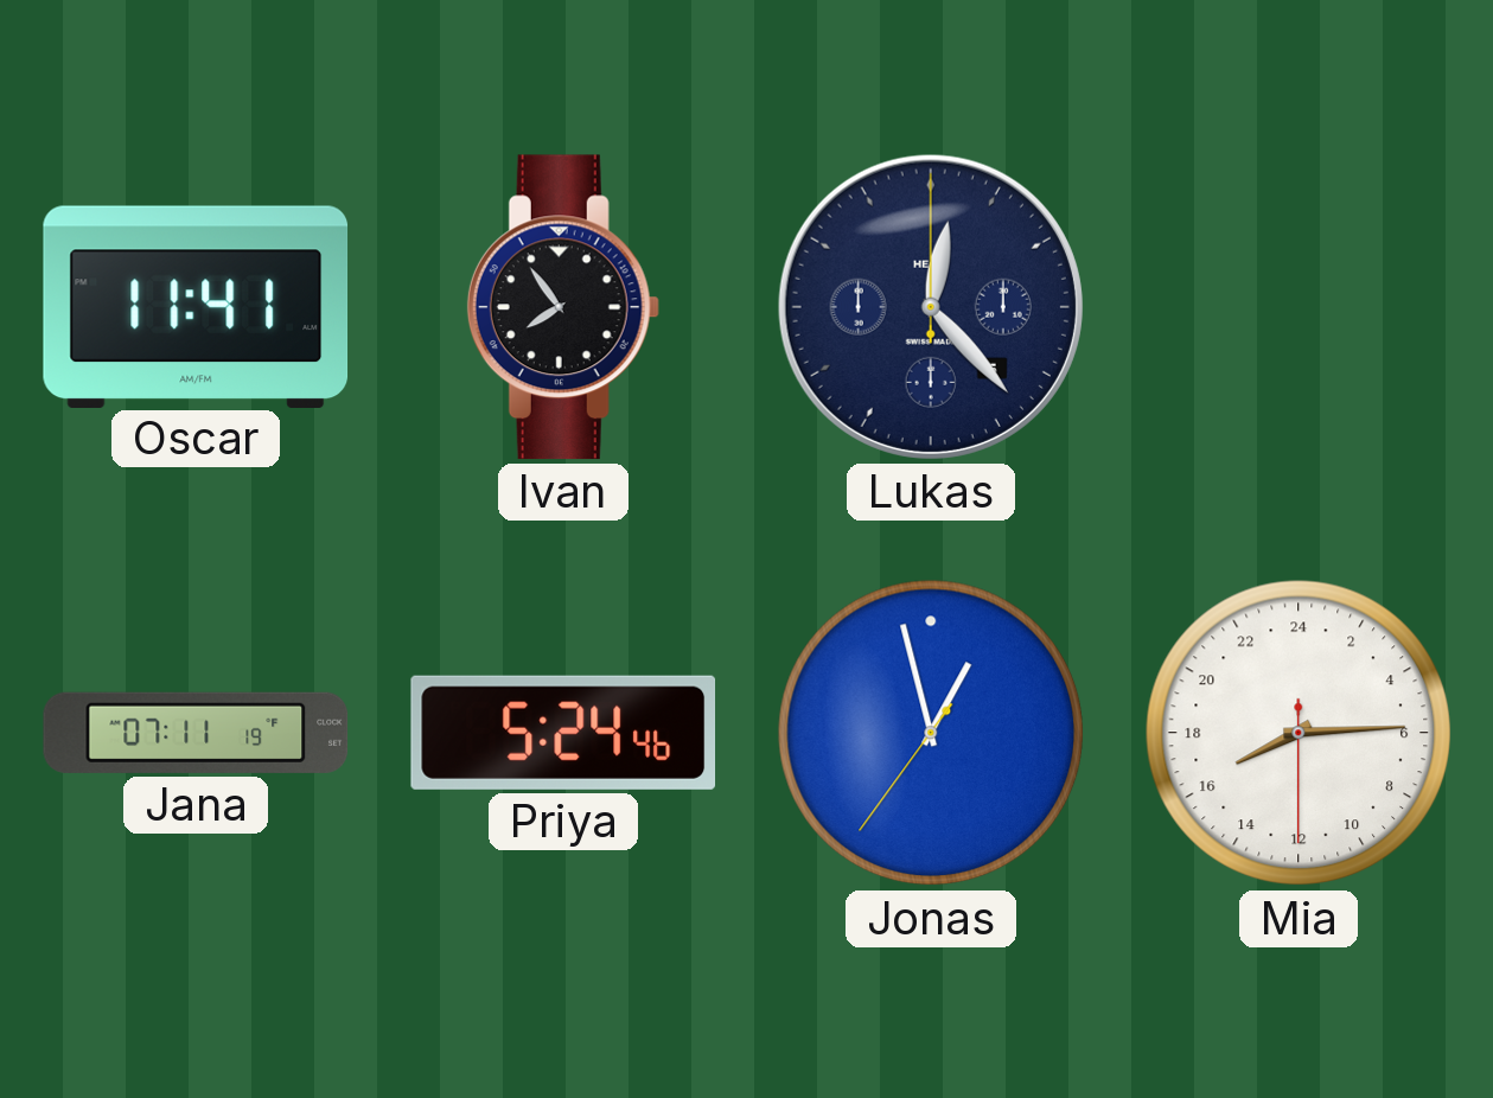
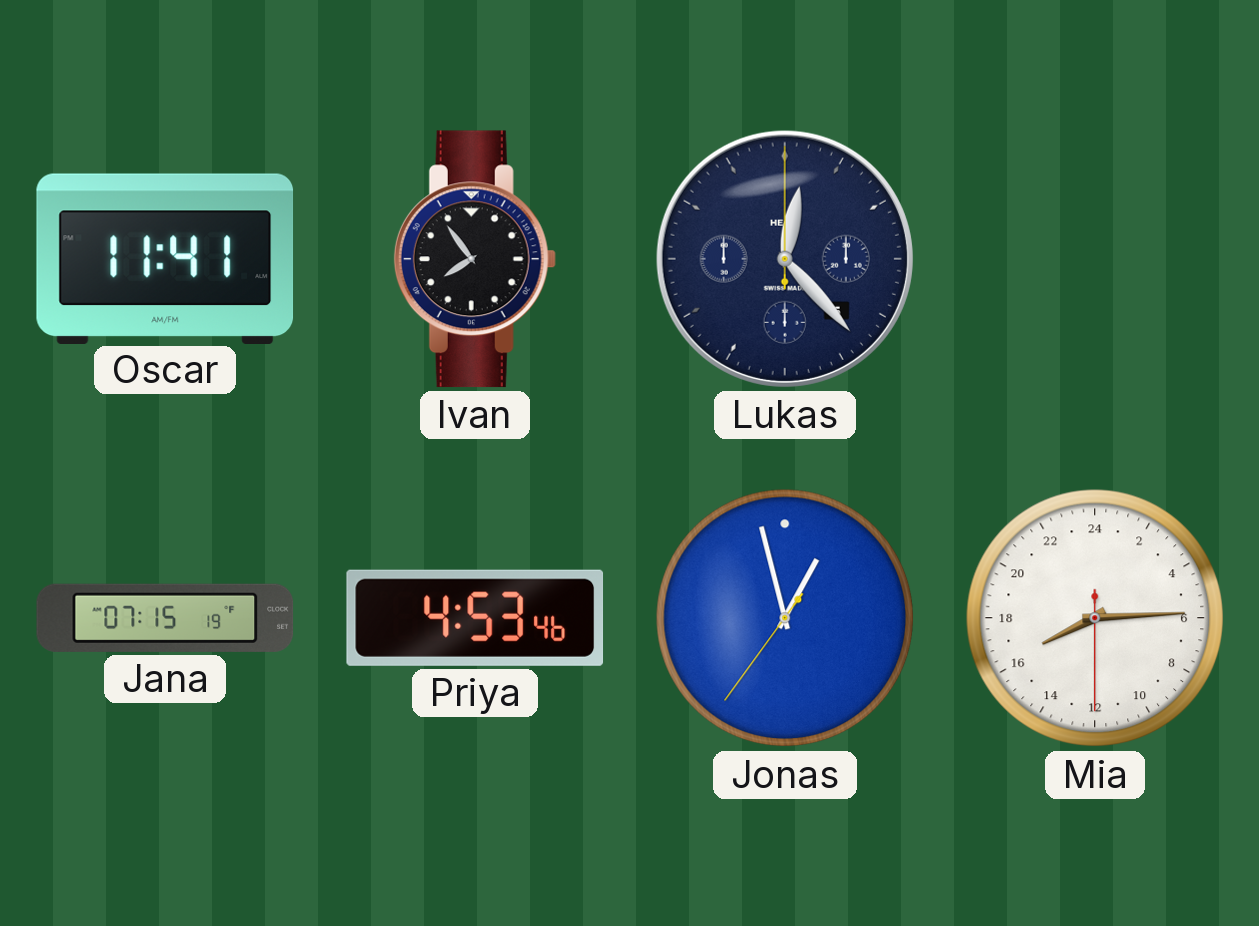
Jana: 07:11 -> 07:15
Priya: 5:24 -> 4:53
